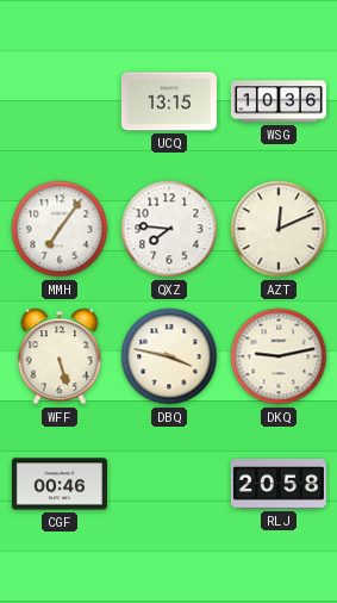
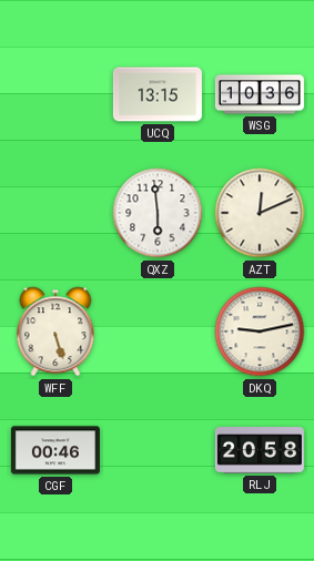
MMH: 7:06 -> none
QXZ: 7:46 -> 5:59
DBQ: 3:47 -> none
